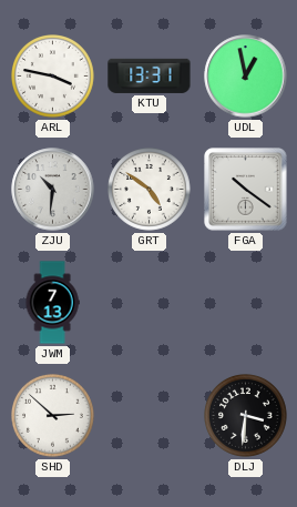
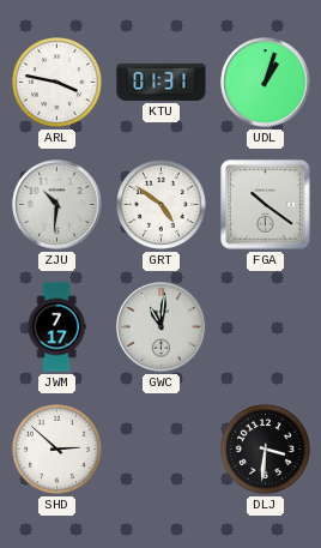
KTU: 13:31 -> 01:31
UDL: 12:58 -> 1:03
JWM: 7:13 -> 7:17
GWC: none -> 11:01
